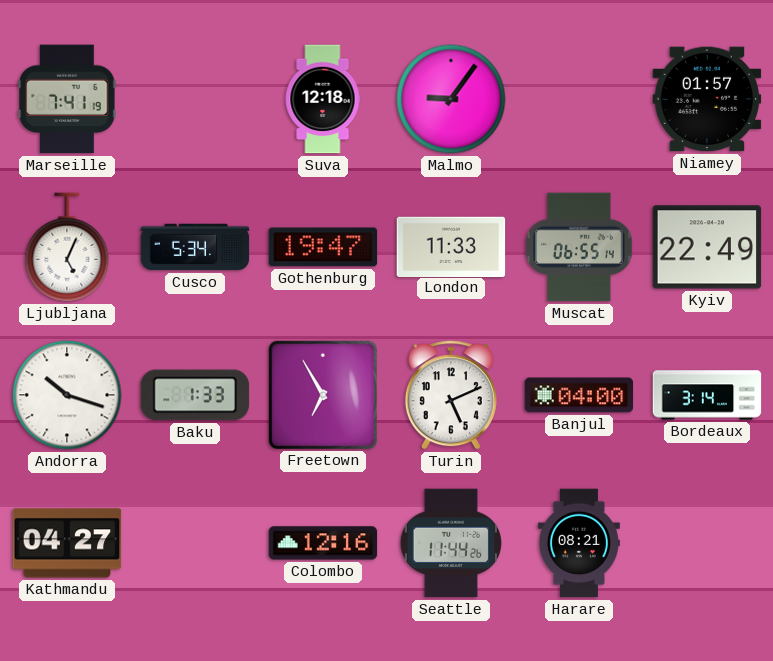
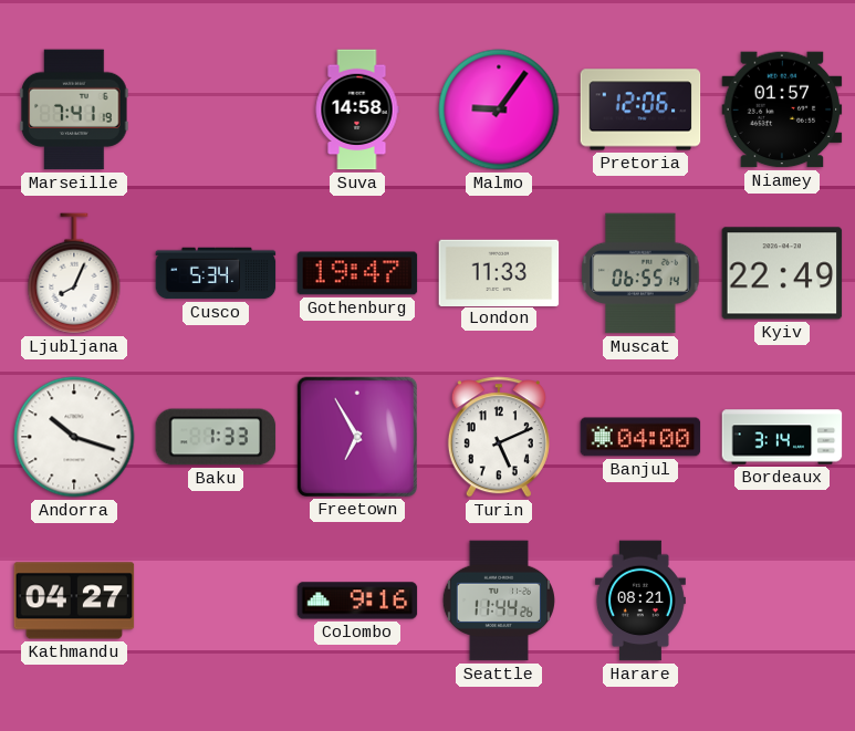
Suva: 12:18 -> 14:58
Pretoria: none -> 12:06
Ljubljana: 5:04 -> 8:04
Colombo: 12:16 -> 9:16
